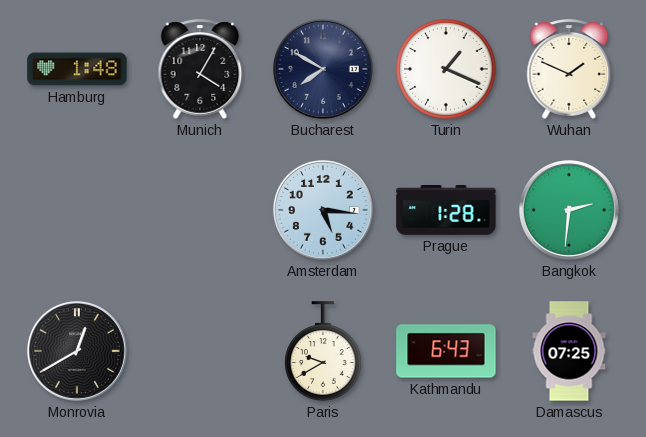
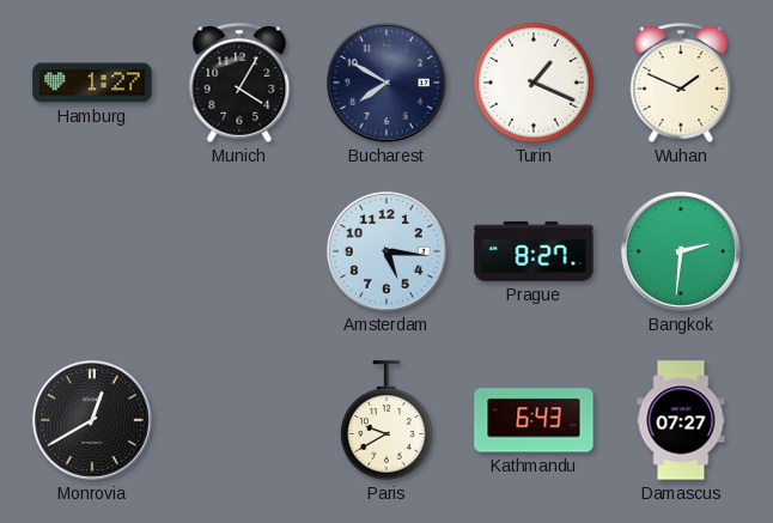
Hamburg: 1:48 -> 1:27
Prague: 1:28 -> 8:27
Damascus: 07:25 -> 07:27
